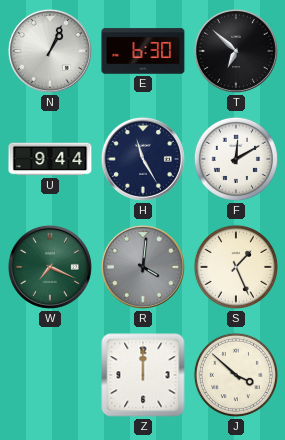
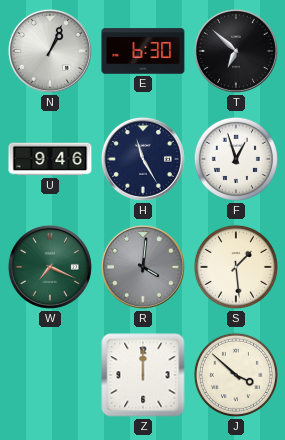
U: 9:44 -> 9:46
F: 12:10 -> 12:57
S: 1:26 -> 1:29
